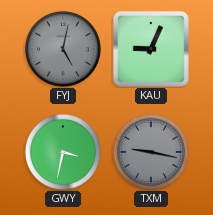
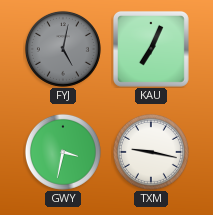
KAU: 9:04 -> 7:04
TXM dial: grey -> white
